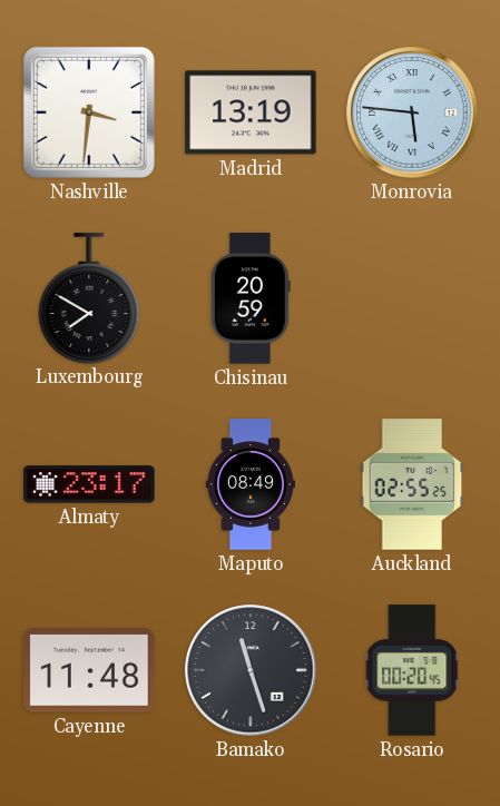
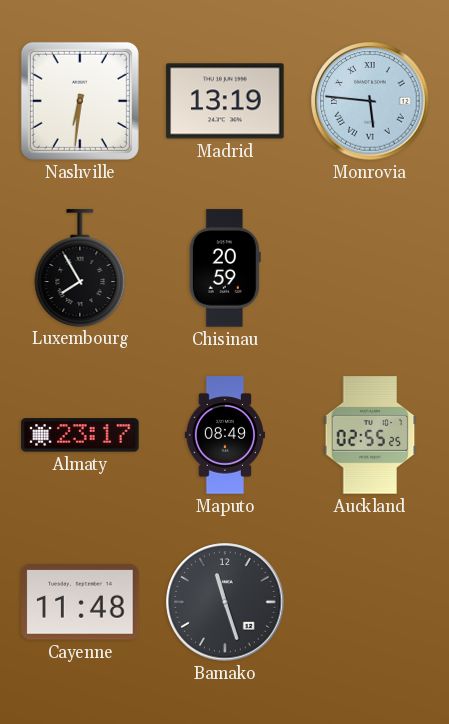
Nashville: 3:31 -> 6:31
Luxembourg: 7:50 -> 7:55
Rosario: 00:20 -> none
